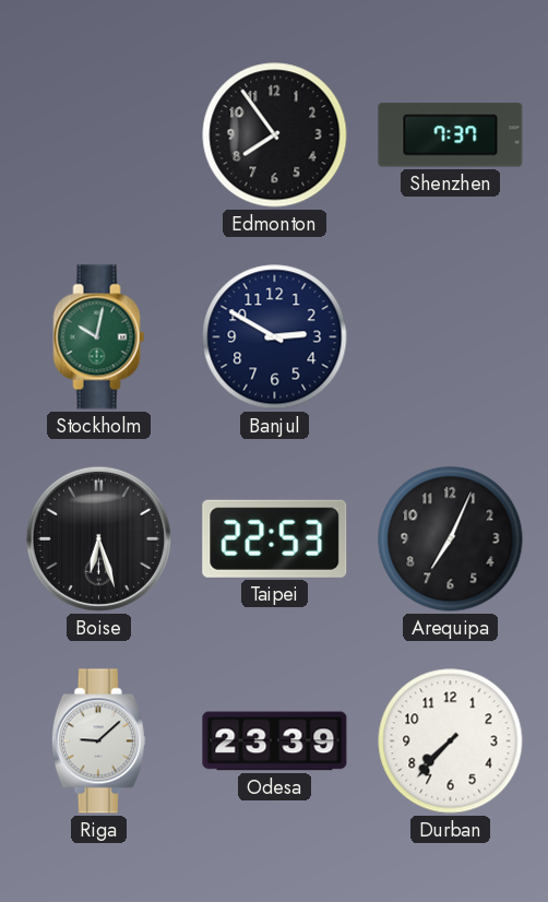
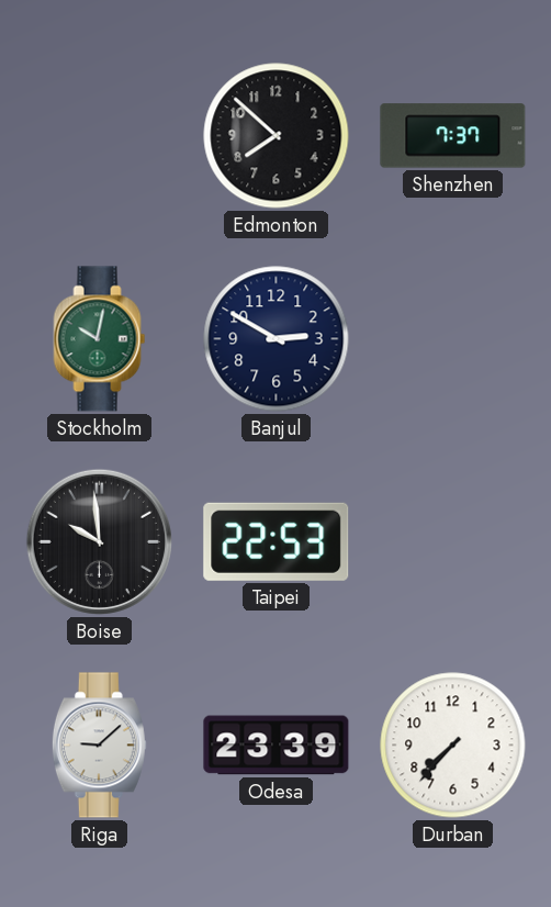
Edmonton: 7:54 -> 7:52
Boise: 6:27 -> 9:59
Arequipa: 7:04 -> none
